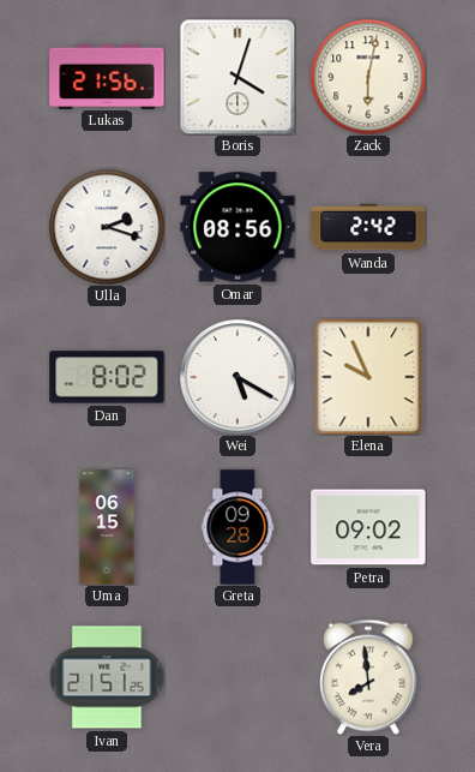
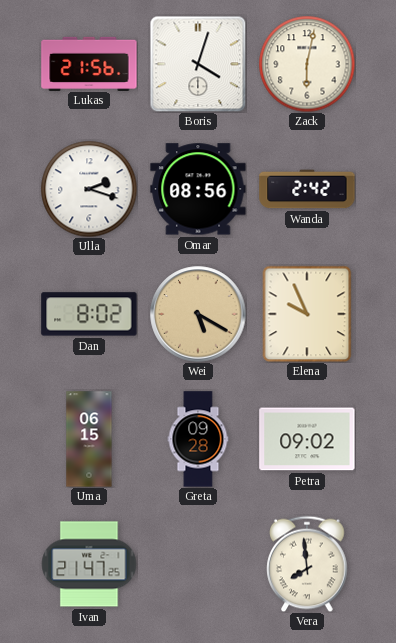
Wei dial: white -> champagne
Ivan: 21:51 -> 21:47
